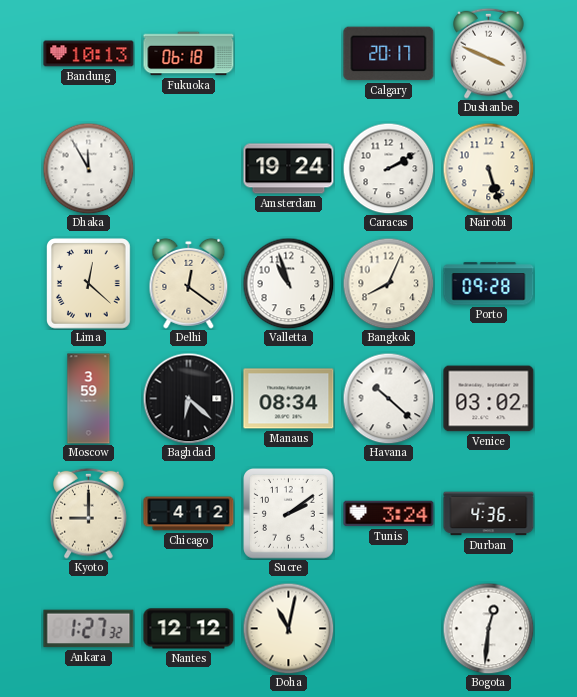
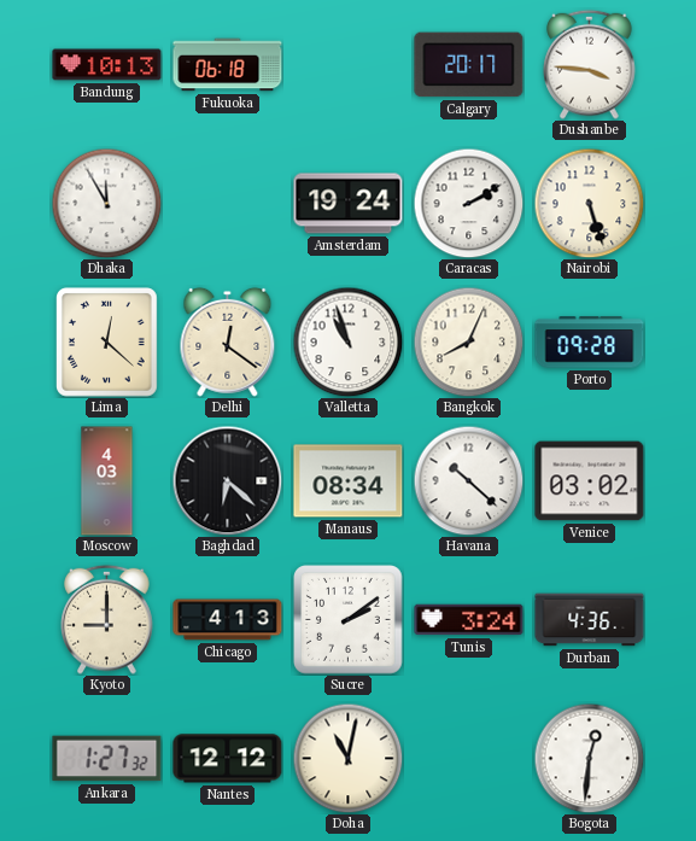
Dushanbe: 3:49 -> 3:46
Moscow: 3:59 -> 4:03
Chicago: 4:12 -> 4:13
